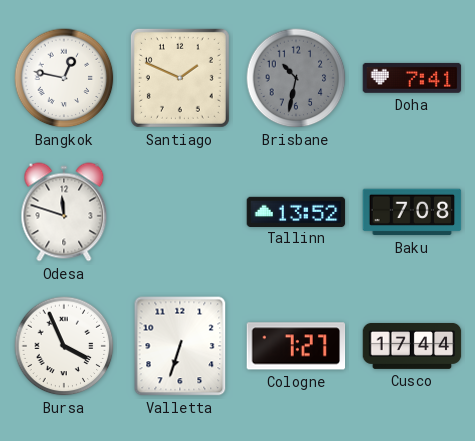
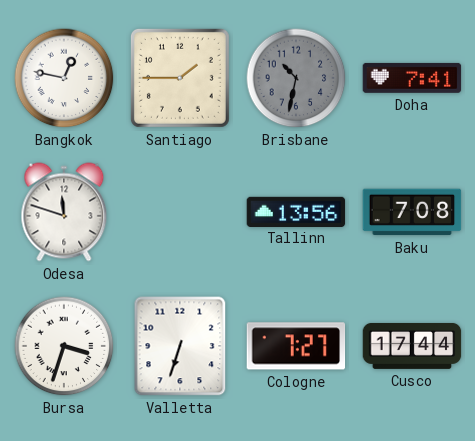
Santiago: 1:49 -> 1:45
Tallinn: 13:52 -> 13:56
Bursa: 3:56 -> 3:33
